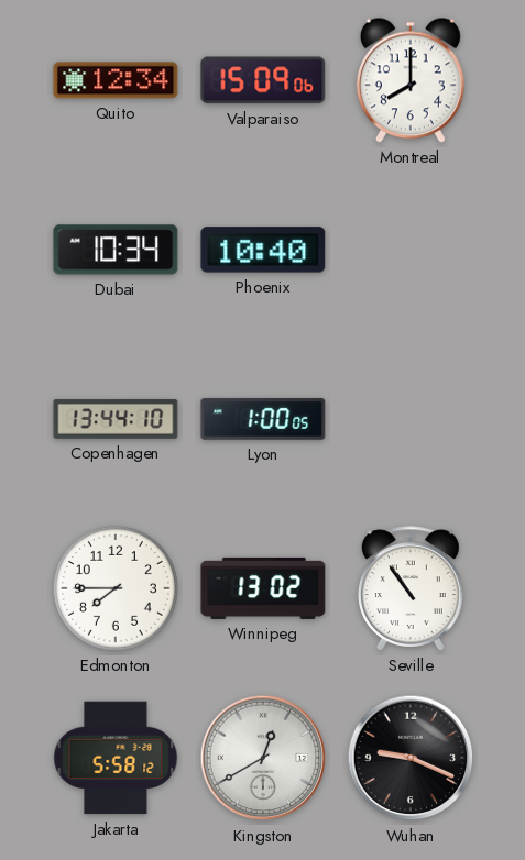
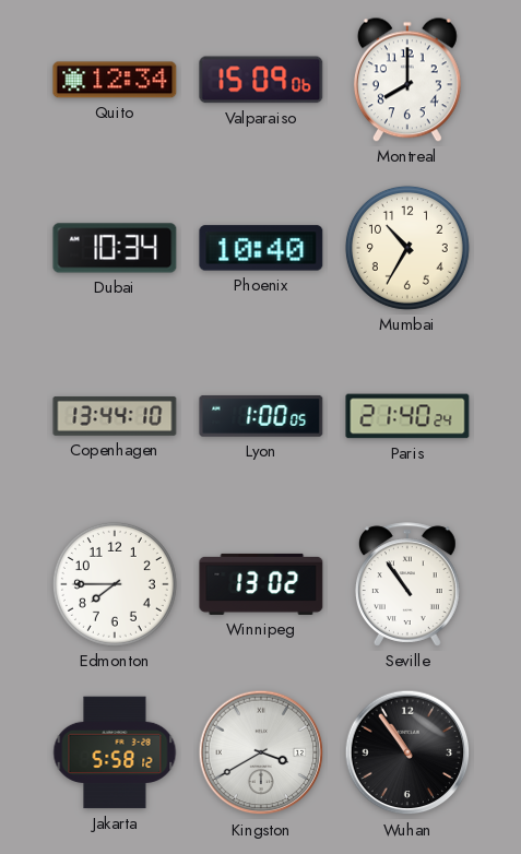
Mumbai: none -> 10:35
Paris: none -> 21:40
Kingston: 12:40 -> 3:40
Wuhan: 9:19 -> 10:54
